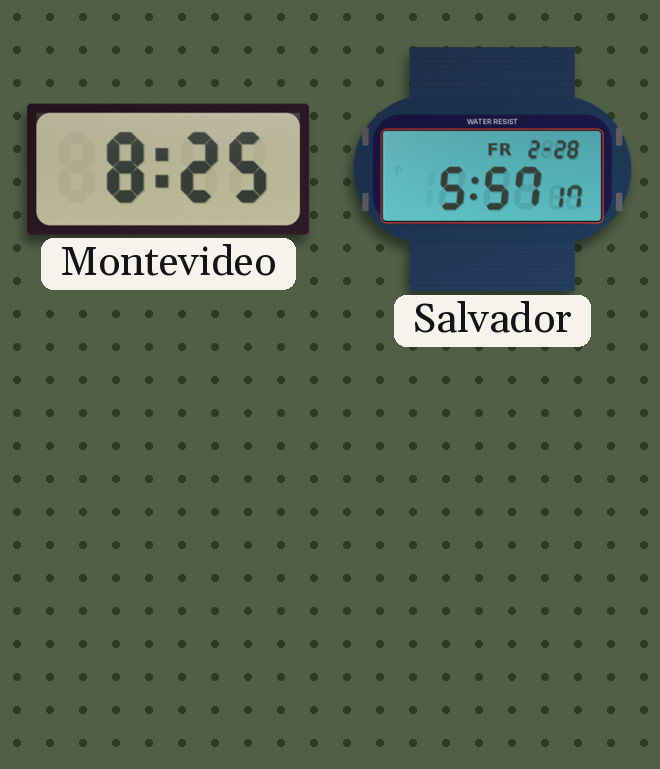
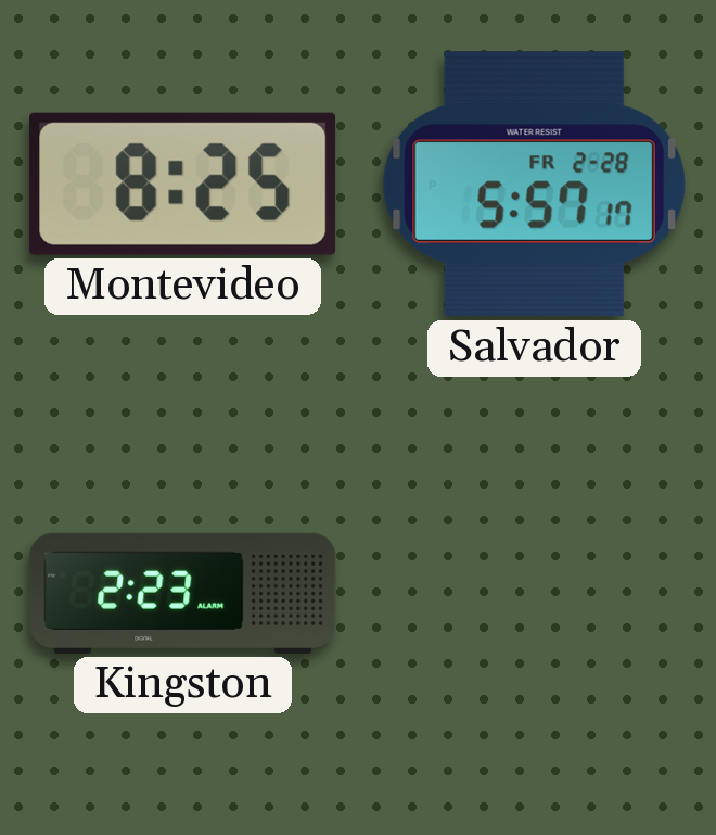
Kingston: none -> 2:23
